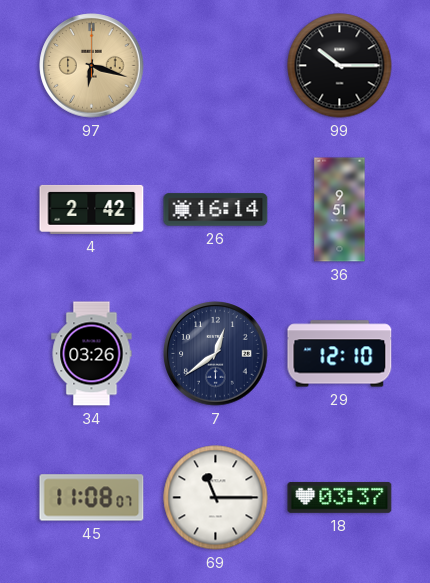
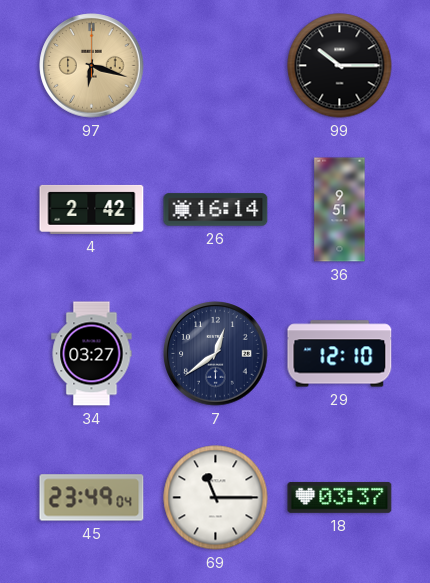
34: 03:26 -> 03:27
45: 11:08 -> 23:49
